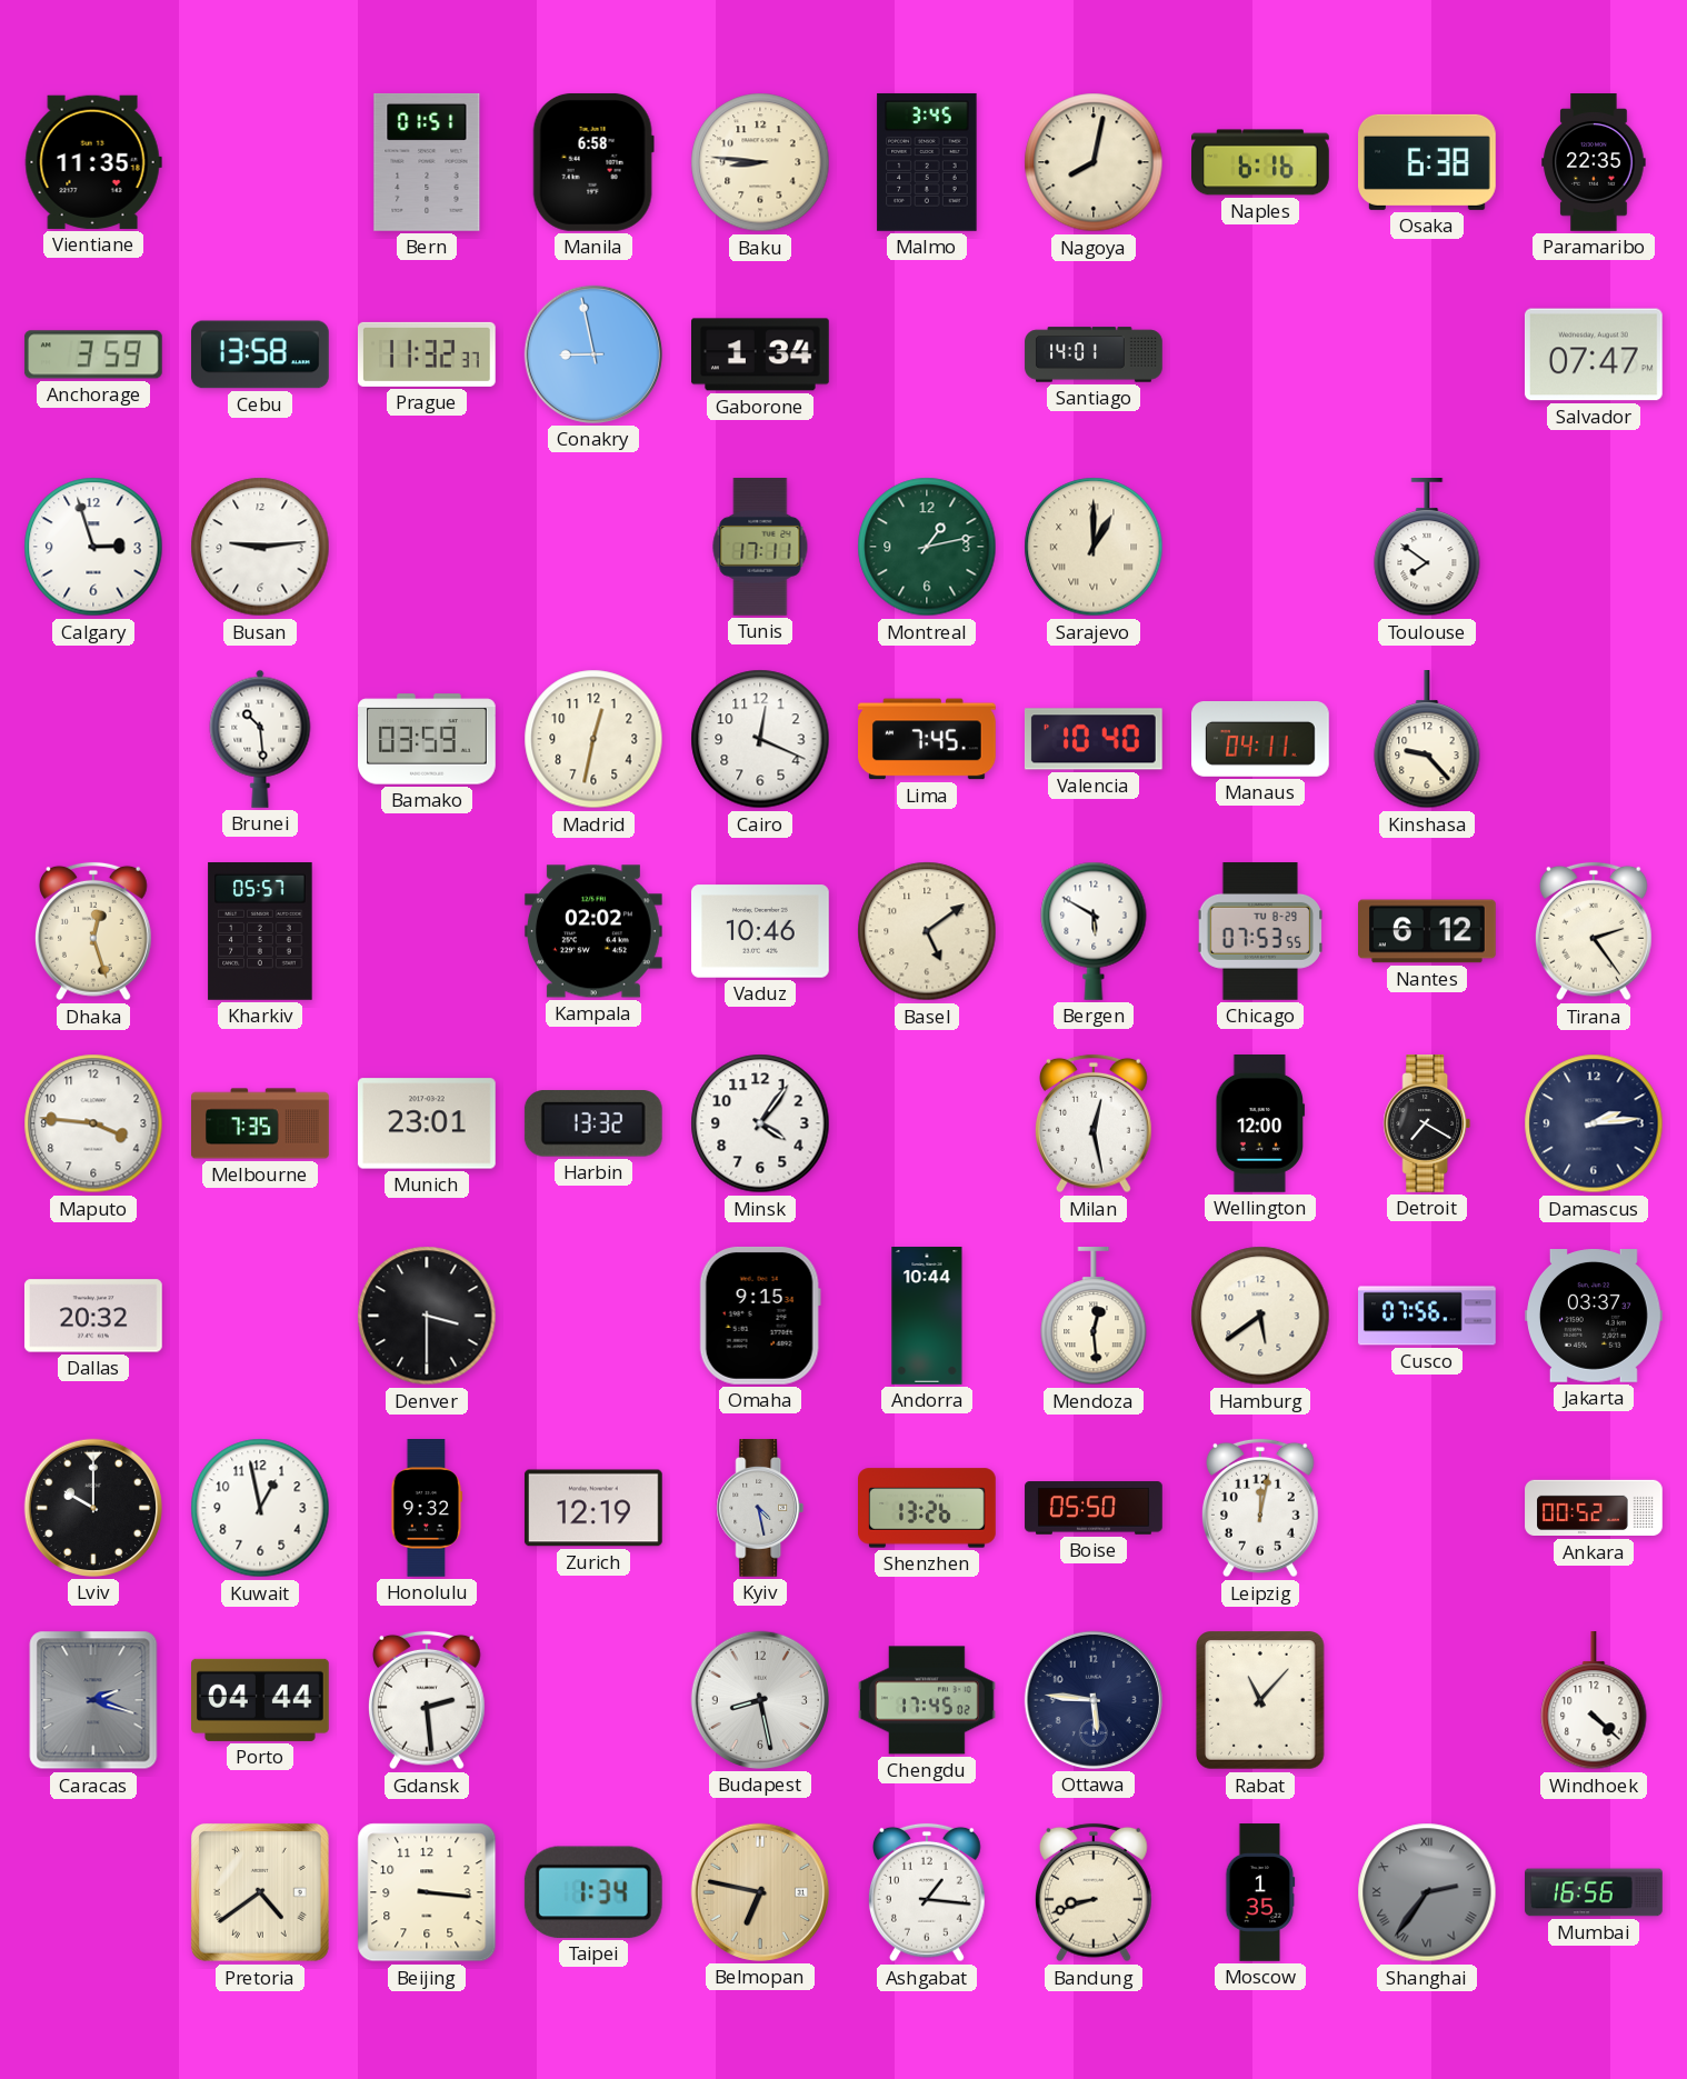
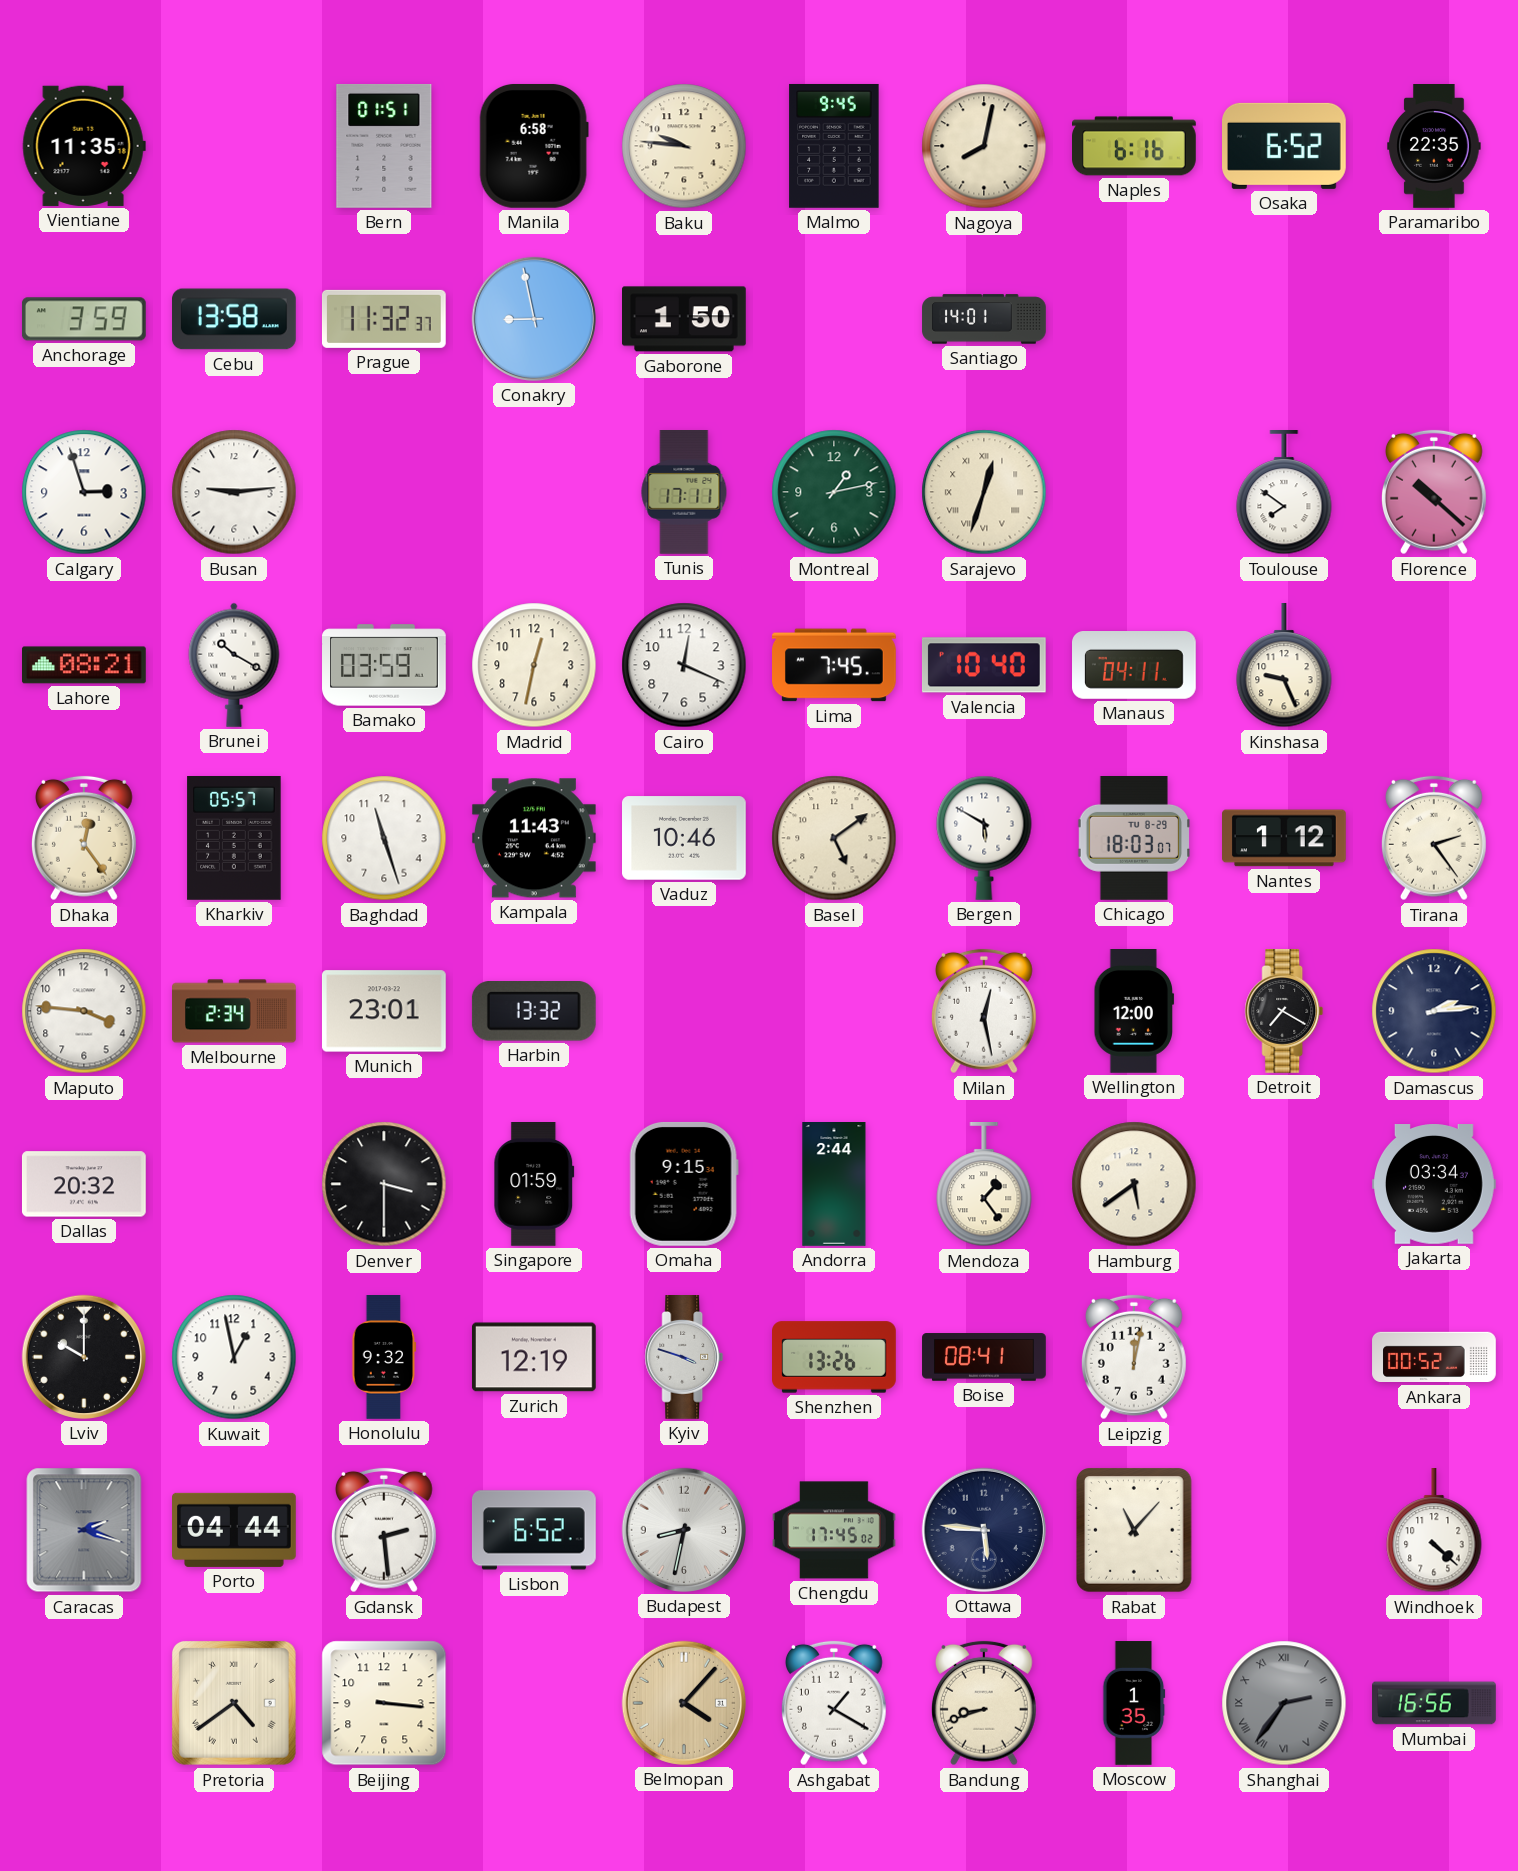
Baku: 8:46 -> 9:46
Malmo: 3:45 -> 9:45
Osaka: 6:38 -> 6:52
Gaborone: 1:34 -> 1:50
Salvador: 07:47 -> none
Sarajevo: 1:00 -> 12:33
Florence: none -> 10:22
Lahore: none -> 08:21
Brunei: 10:29 -> 10:20
Kinshasa: 9:23 -> 9:26
Dhaka: 12:27 -> 12:24
Baghdad: none -> 11:27
Kampala: 02:02 -> 11:43
Chicago: 07:53 -> 18:03
Nantes: 6:12 -> 1:12
Melbourne: 7:35 -> 2:34
Minsk: 4:06 -> none
Singapore: none -> 01:59
Andorra: 10:44 -> 2:44
Mendoza: 12:29 -> 1:24
Cusco: 07:56 -> none
Jakarta: 03:37 -> 03:34
Kyiv: 4:28 -> 3:48
Boise: 05:50 -> 08:41
Lisbon: none -> 6:52
Budapest: 8:28 -> 8:32
Taipei: 1:34 -> none
Belmopan: 6:47 -> 4:07
Ashgabat: 1:16 -> 1:20
